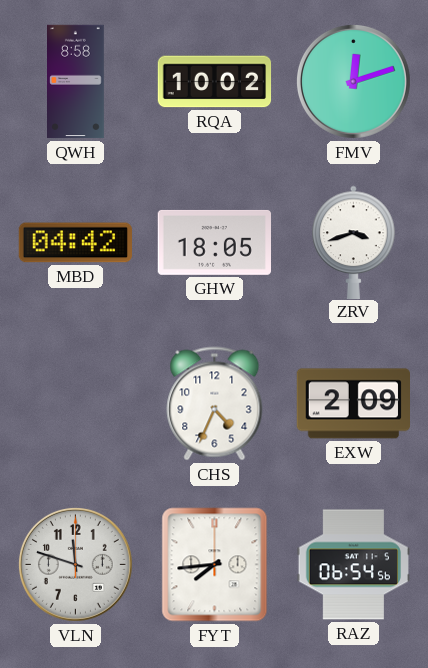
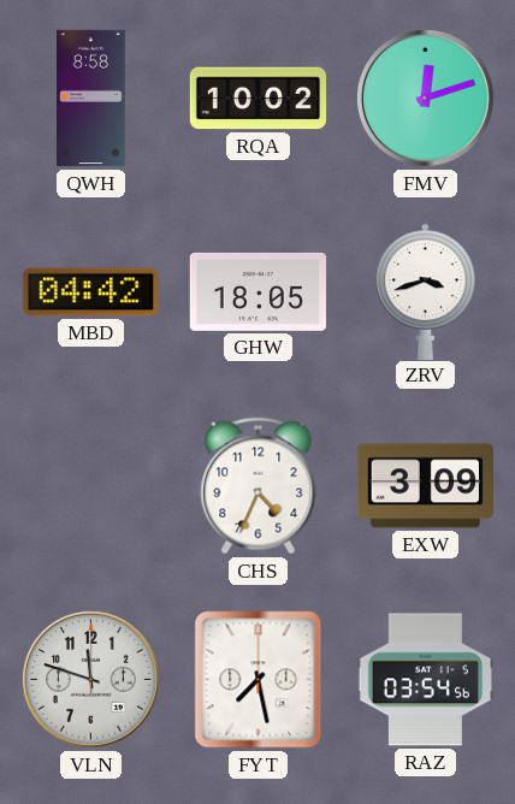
EXW: 2:09 -> 3:09
FYT: 7:44 -> 7:28
RAZ: 06:54 -> 03:54
